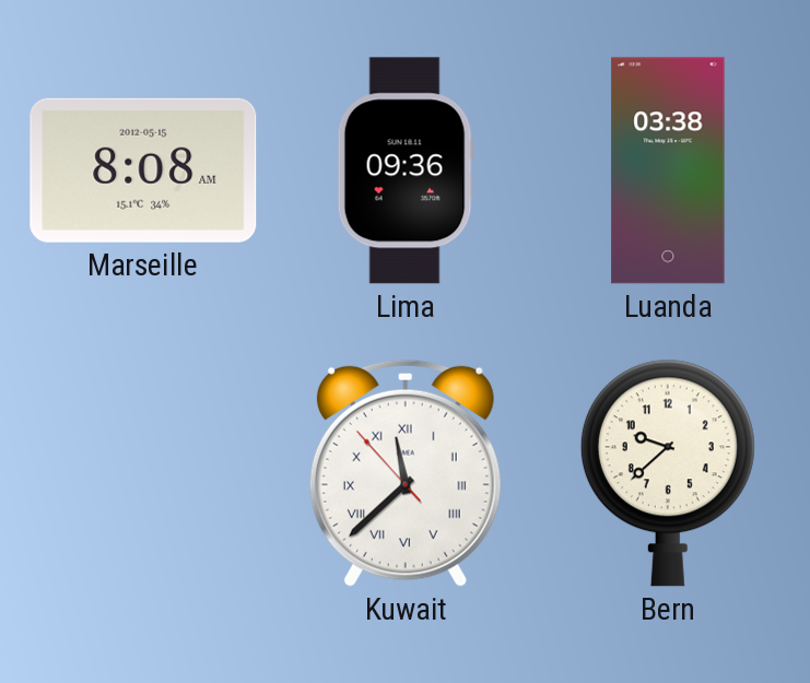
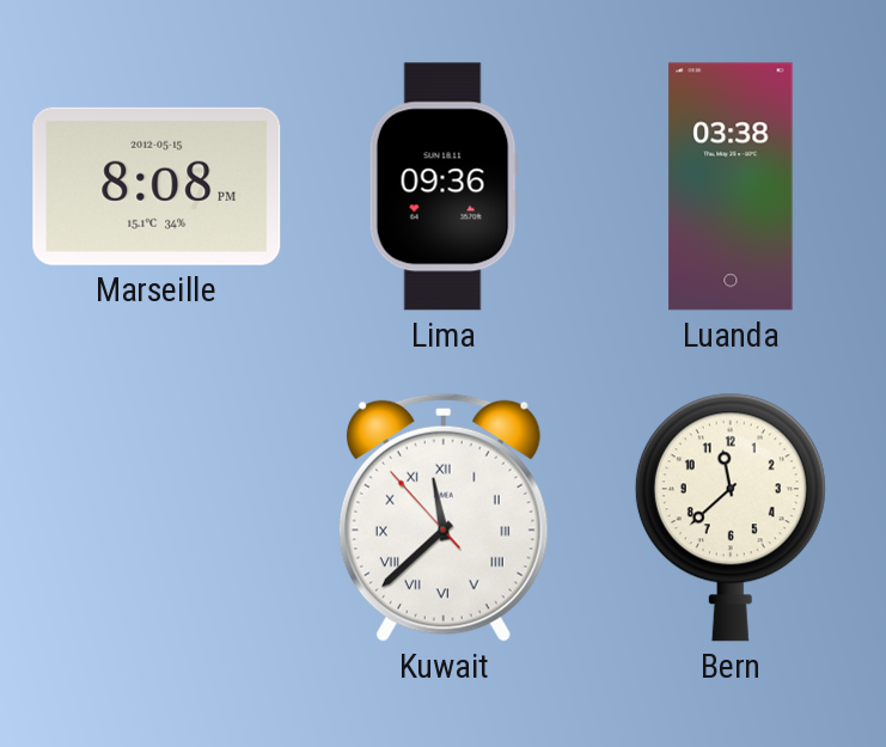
Marseille: 8:08 AM -> 8:08 PM
Bern: 9:38 -> 11:38
